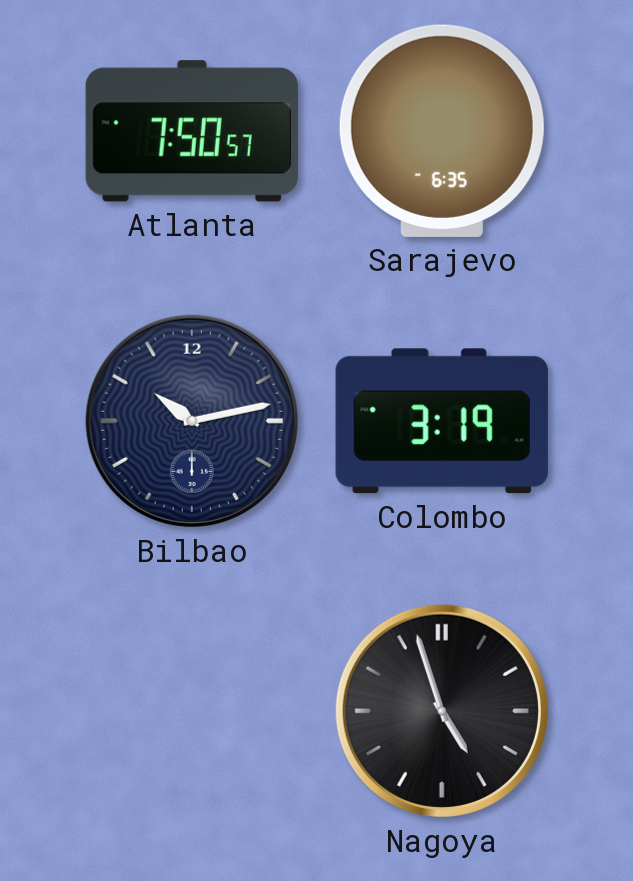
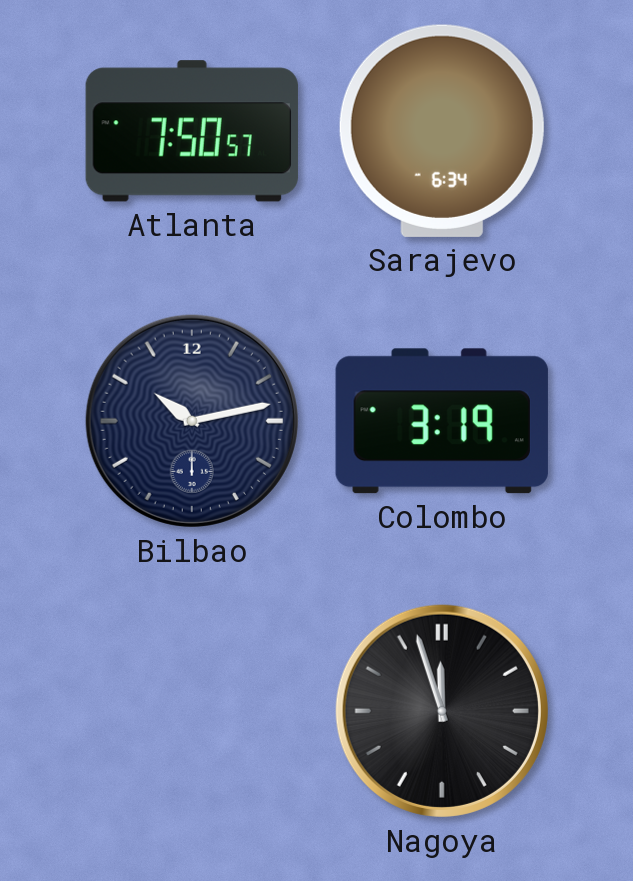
Sarajevo: 6:35 -> 6:34
Nagoya: 4:57 -> 11:57
